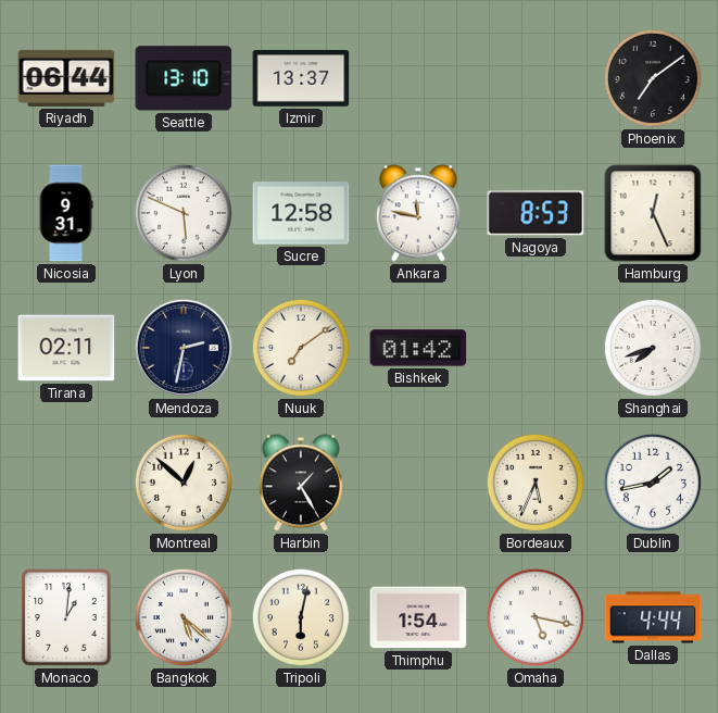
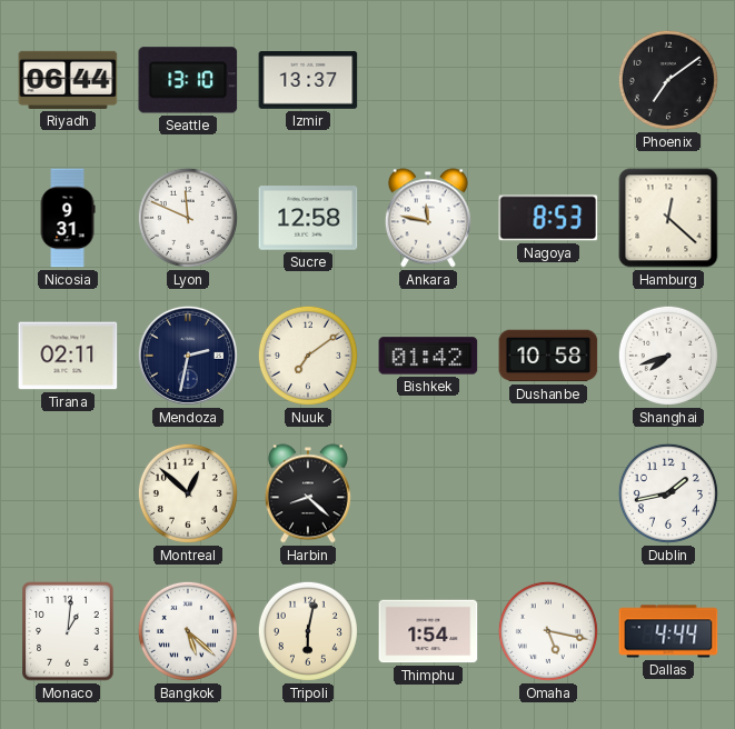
Lyon: 5:49 -> 11:49
Hamburg: 12:26 -> 12:22
Dushanbe: none -> 10:58
Harbin: 1:25 -> 8:22
Bordeaux: 5:34 -> none
